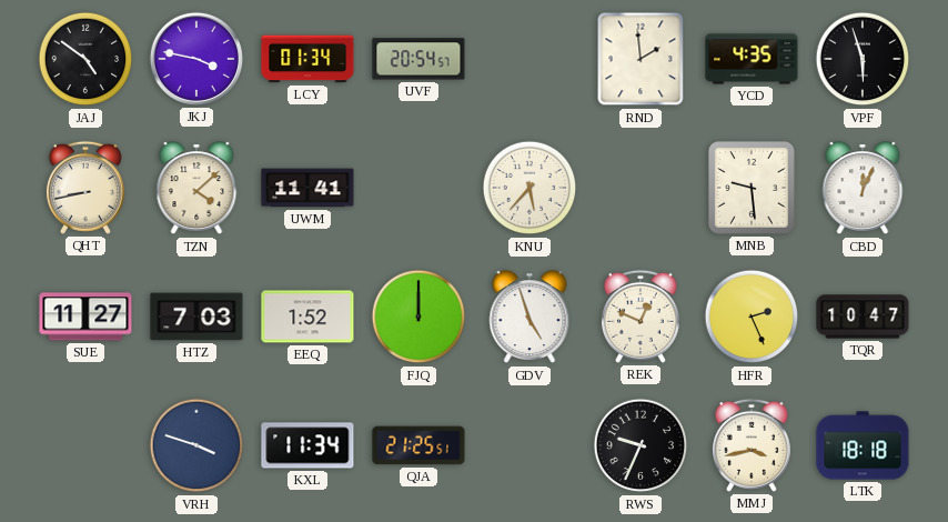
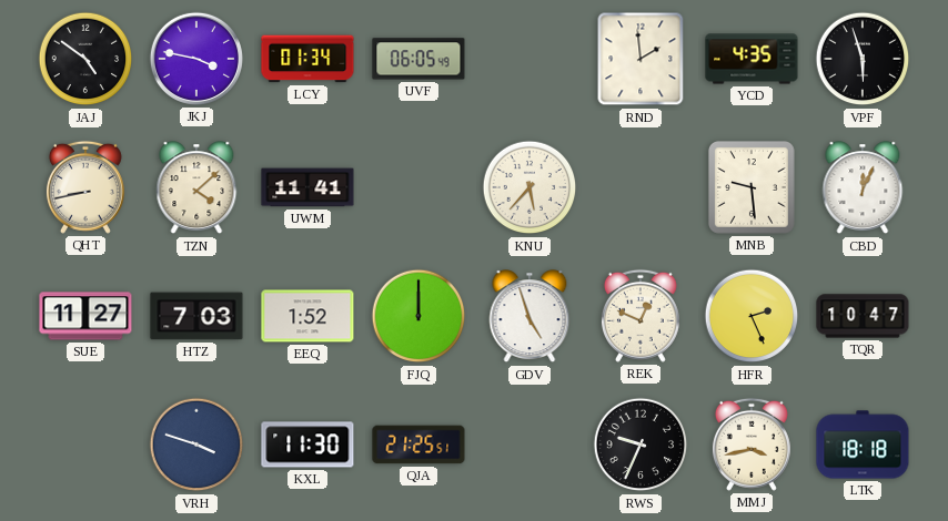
UVF: 20:54 -> 06:05
KXL: 11:34 -> 11:30
